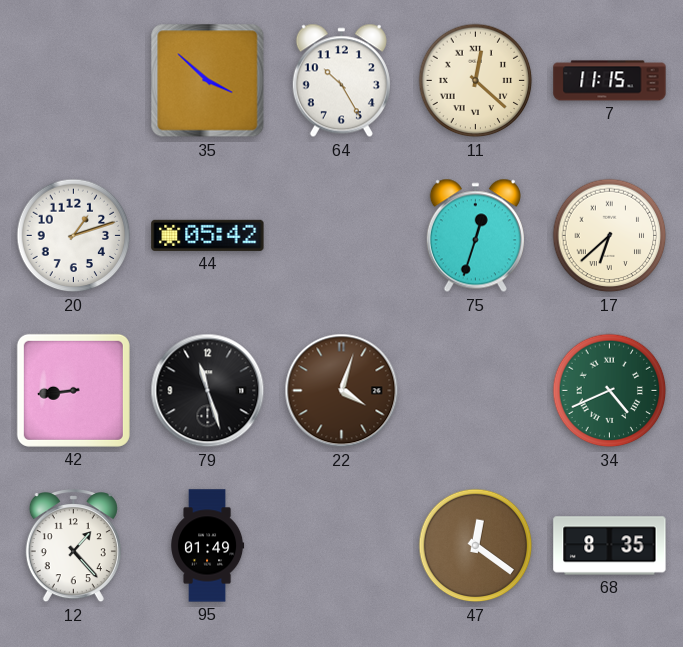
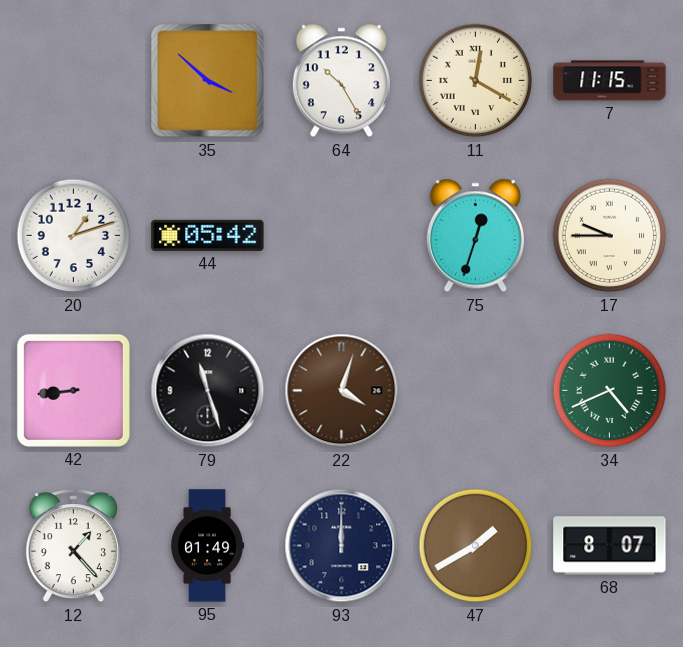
11: 12:22 -> 12:20
17: 6:38 -> 9:45
93: none -> 12:00
47: 12:21 -> 1:40
68: 8:35 -> 8:07
